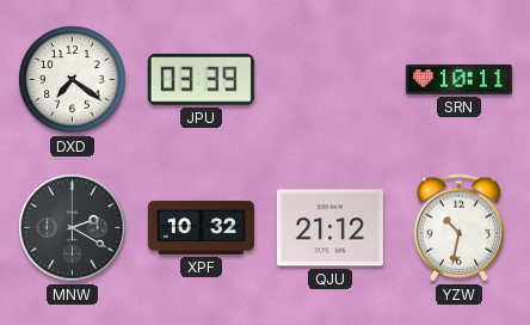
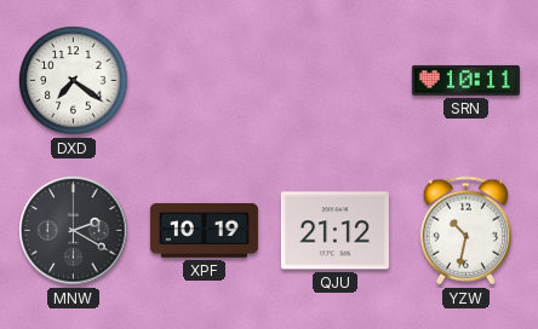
JPU: 03:39 -> none
XPF: 10:32 -> 10:19
